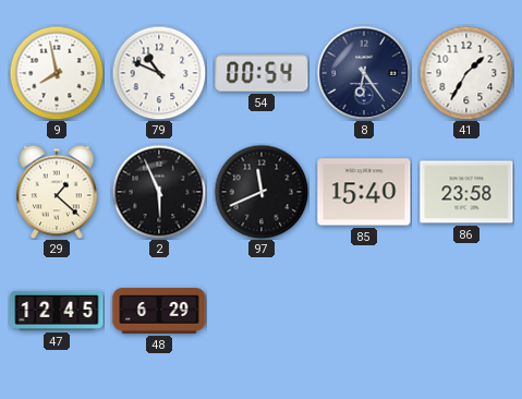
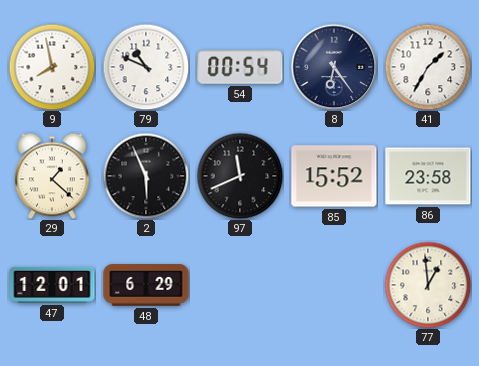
85: 15:40 -> 15:52
47: 12:45 -> 12:01
77: none -> 12:59
